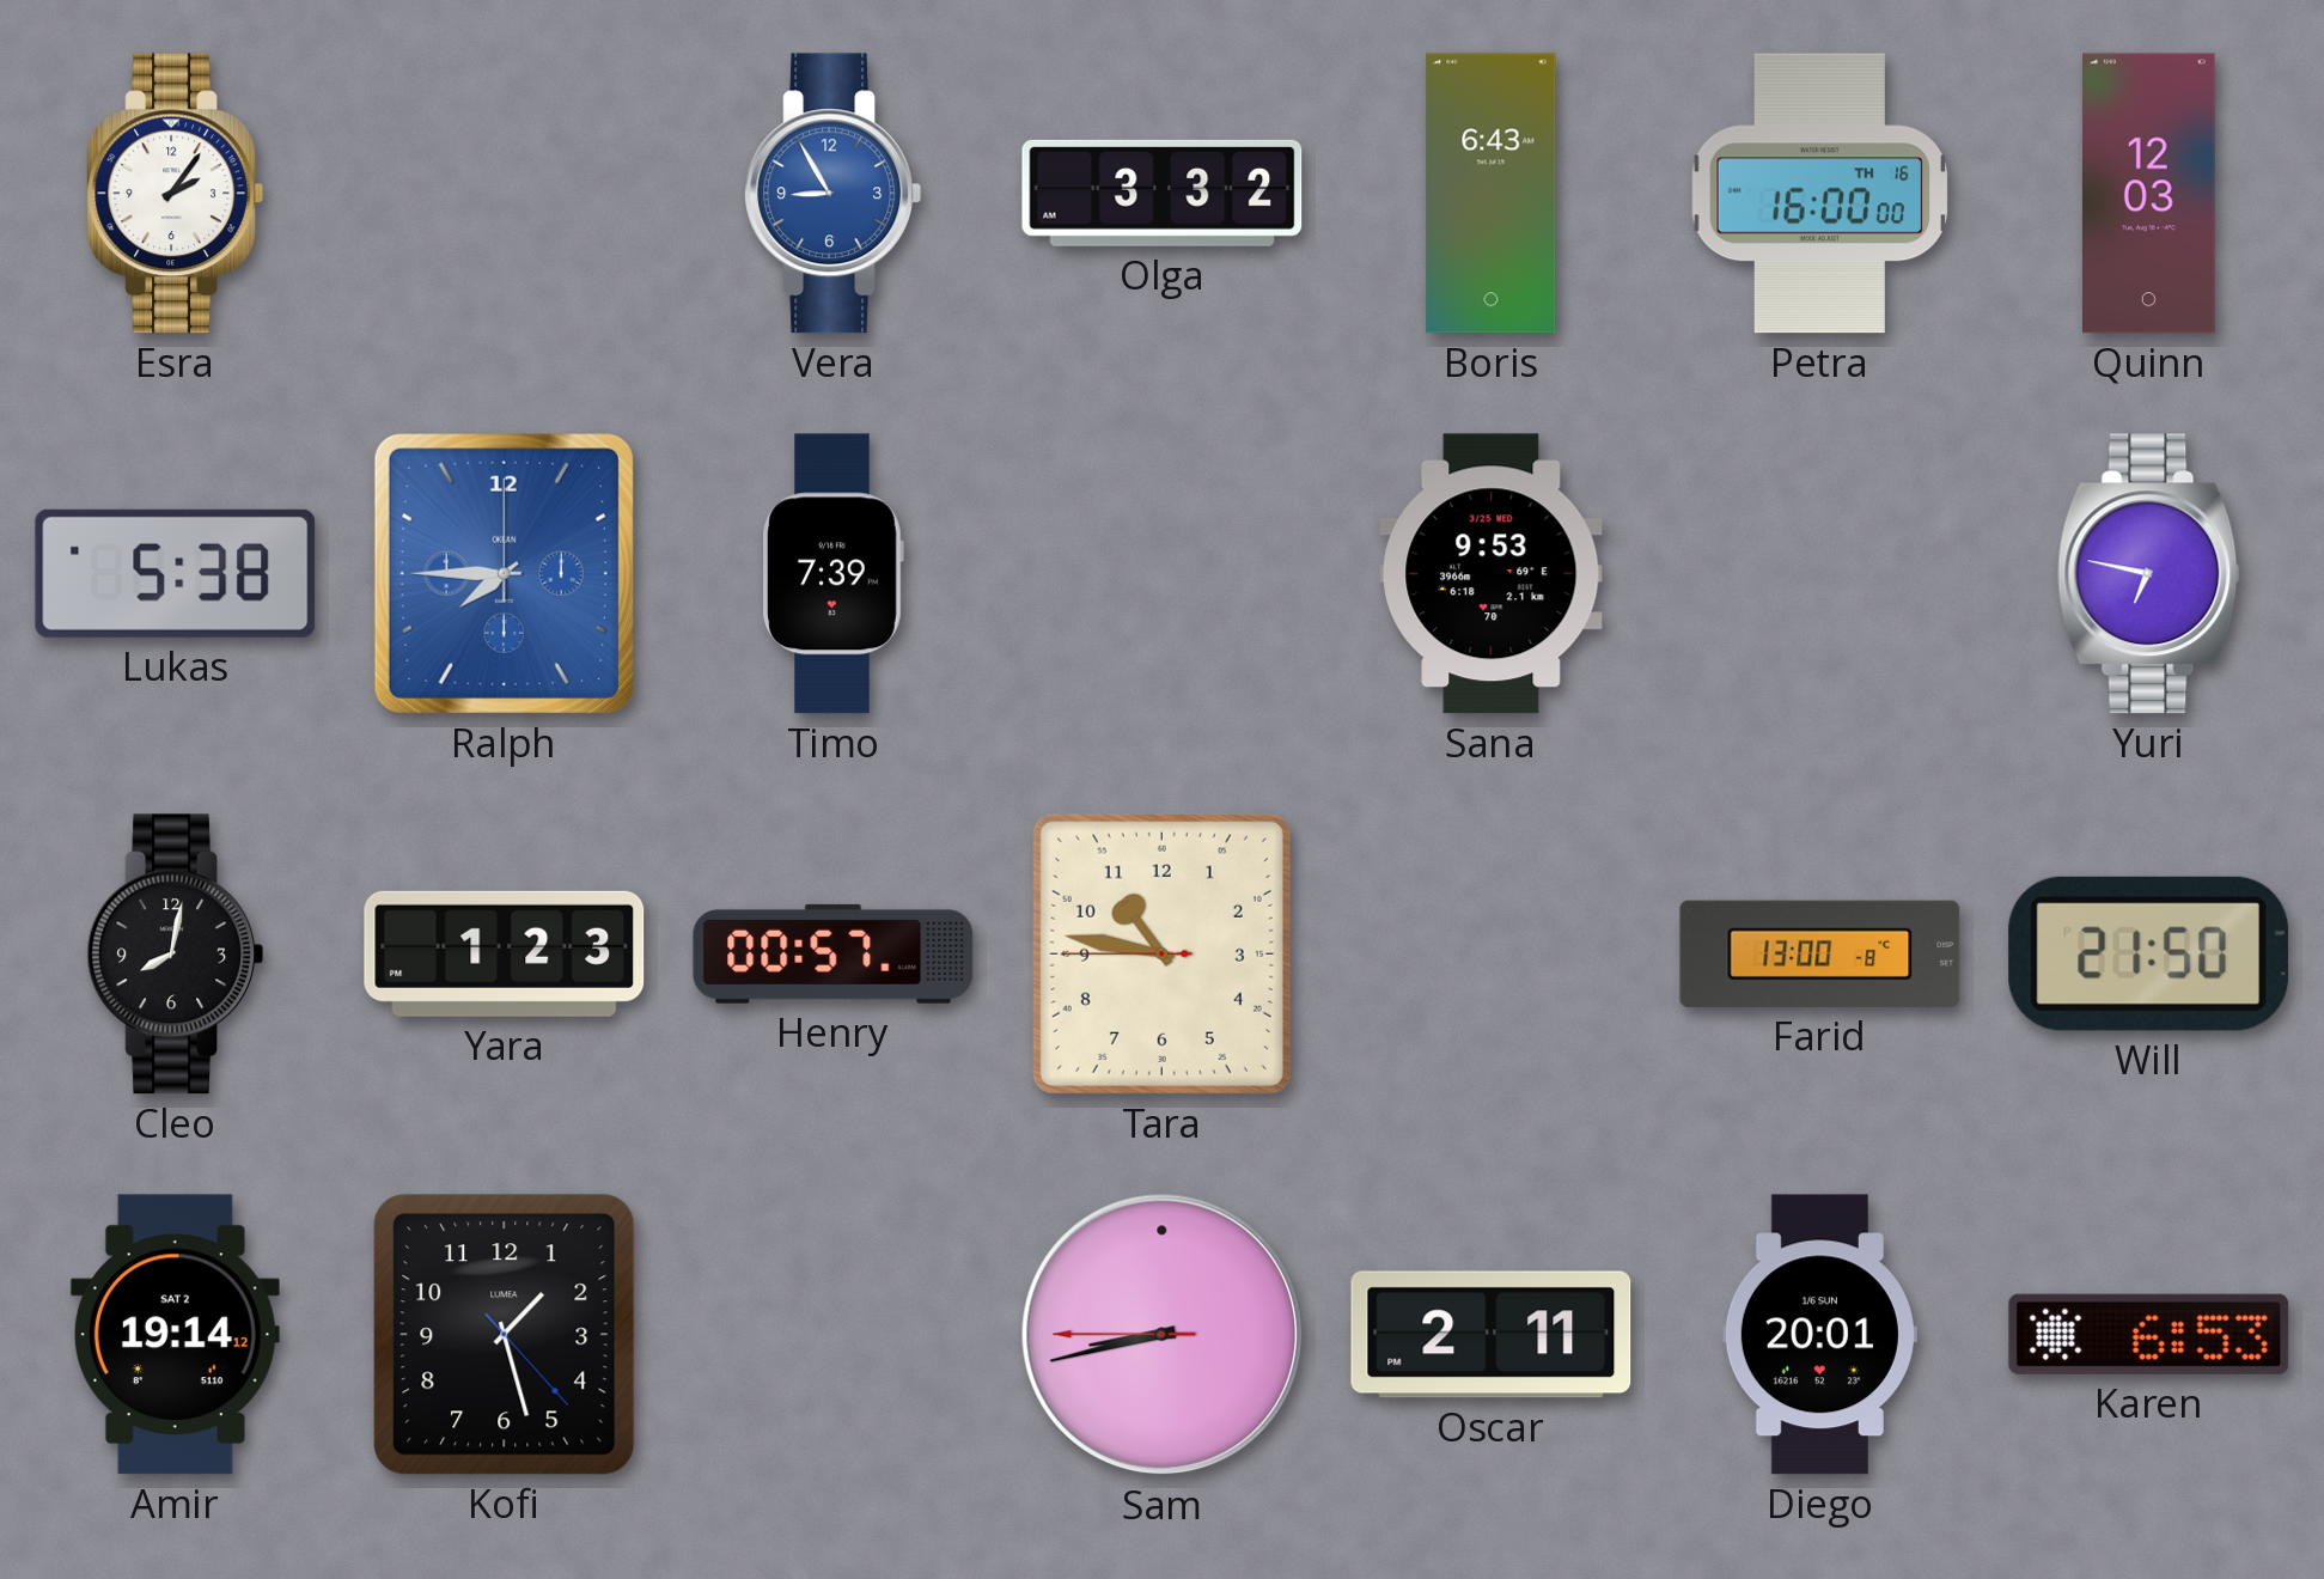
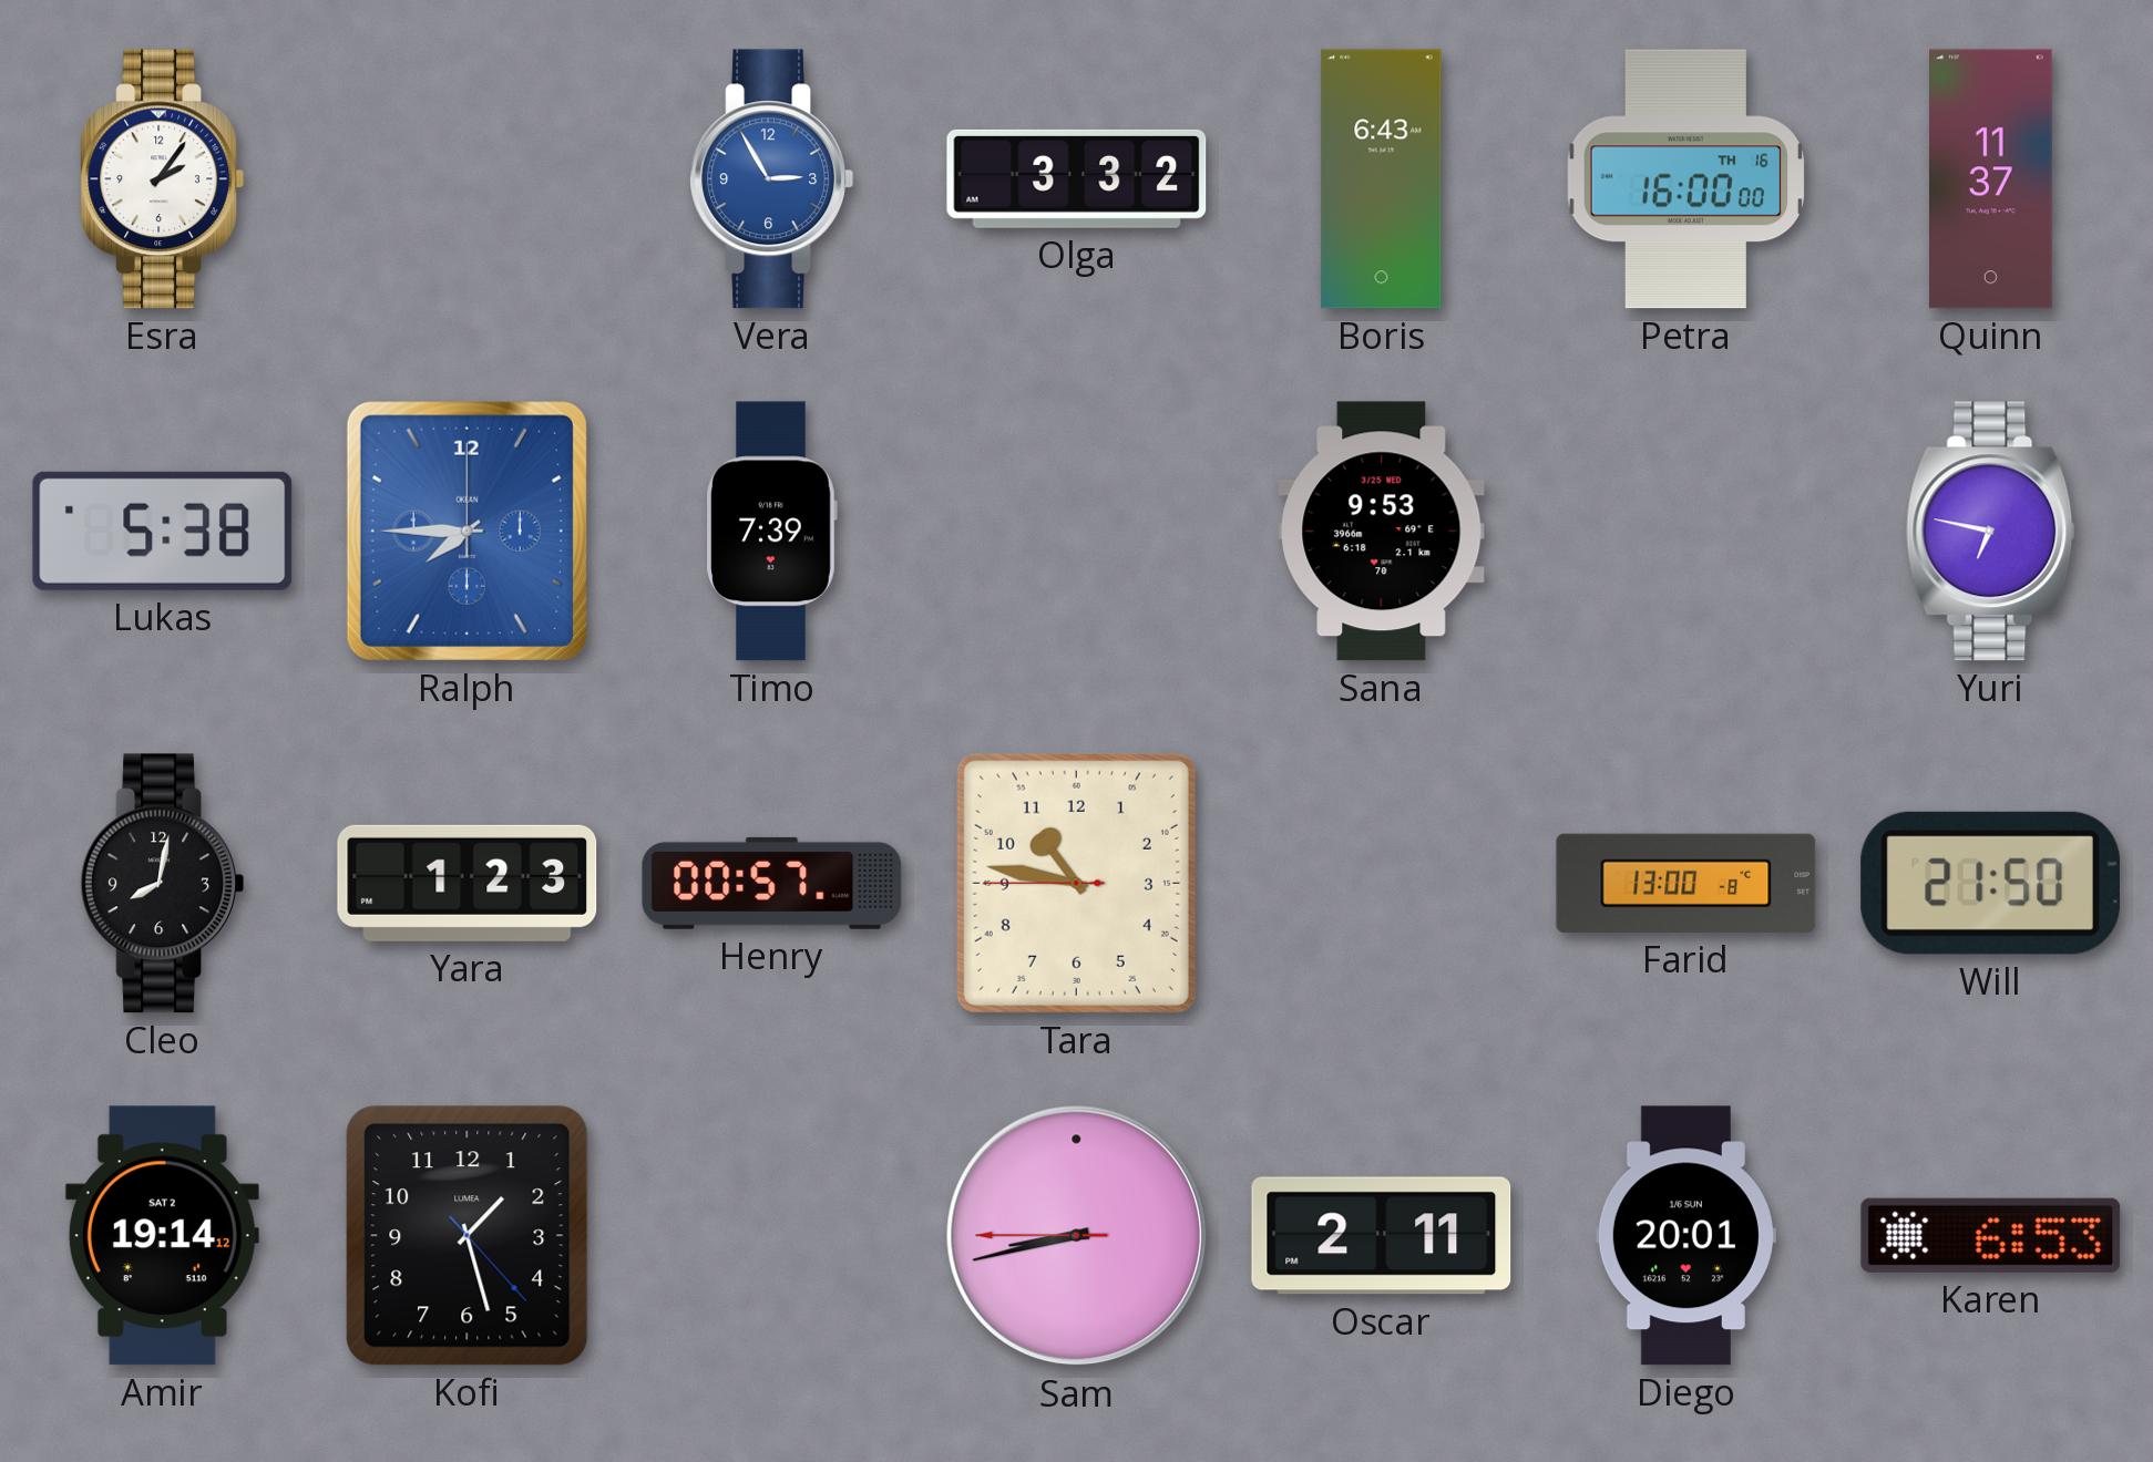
Vera: 8:55 -> 2:55
Quinn: 12:03 -> 11:37
